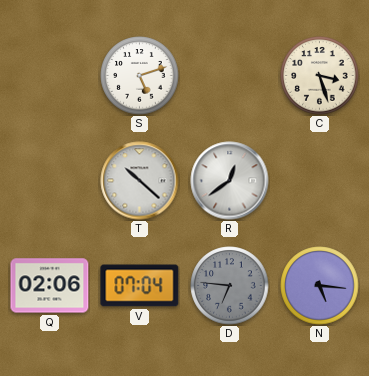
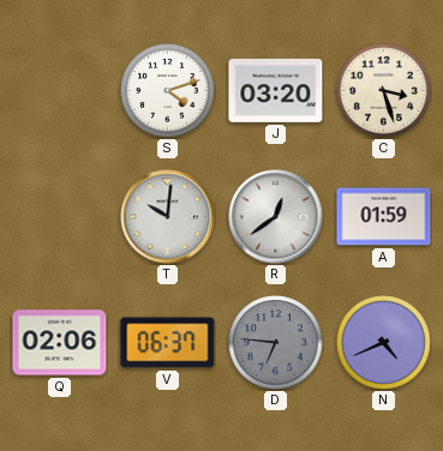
S: 5:12 -> 4:12
J: none -> 03:20
T: 10:22 -> 10:01
A: none -> 01:59
V: 07:04 -> 06:37
N: 5:16 -> 4:41
